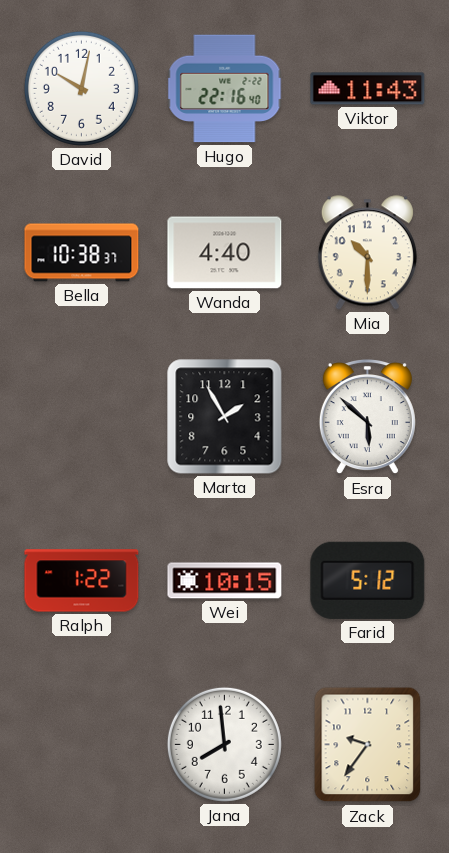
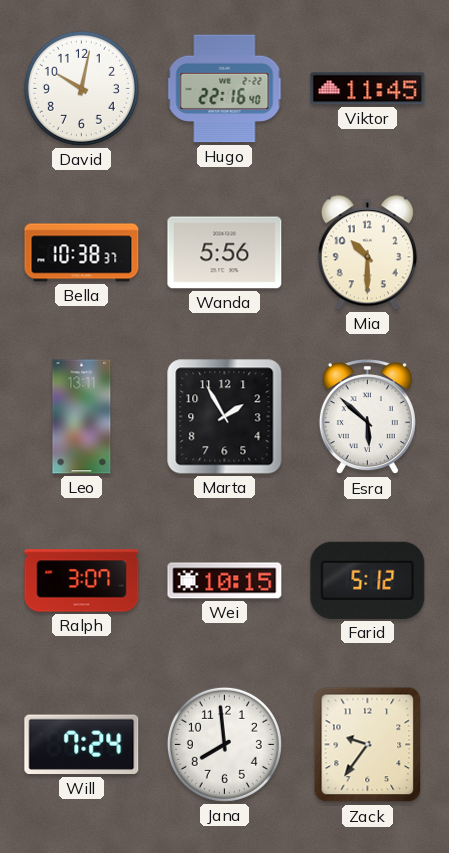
Viktor: 11:43 -> 11:45
Wanda: 4:40 -> 5:56
Leo: none -> 13:11
Ralph: 1:22 -> 3:07
Will: none -> 7:24
